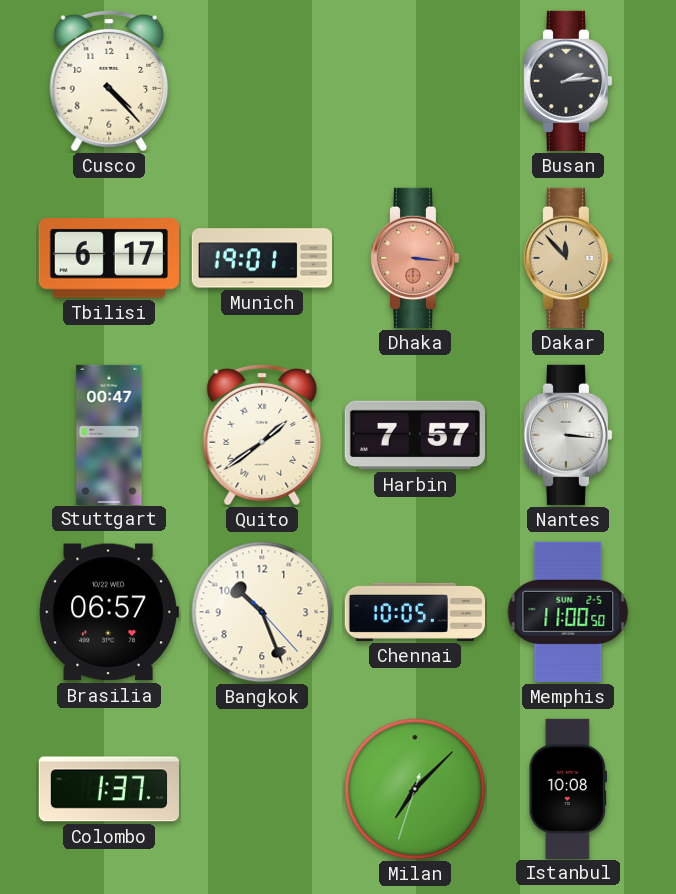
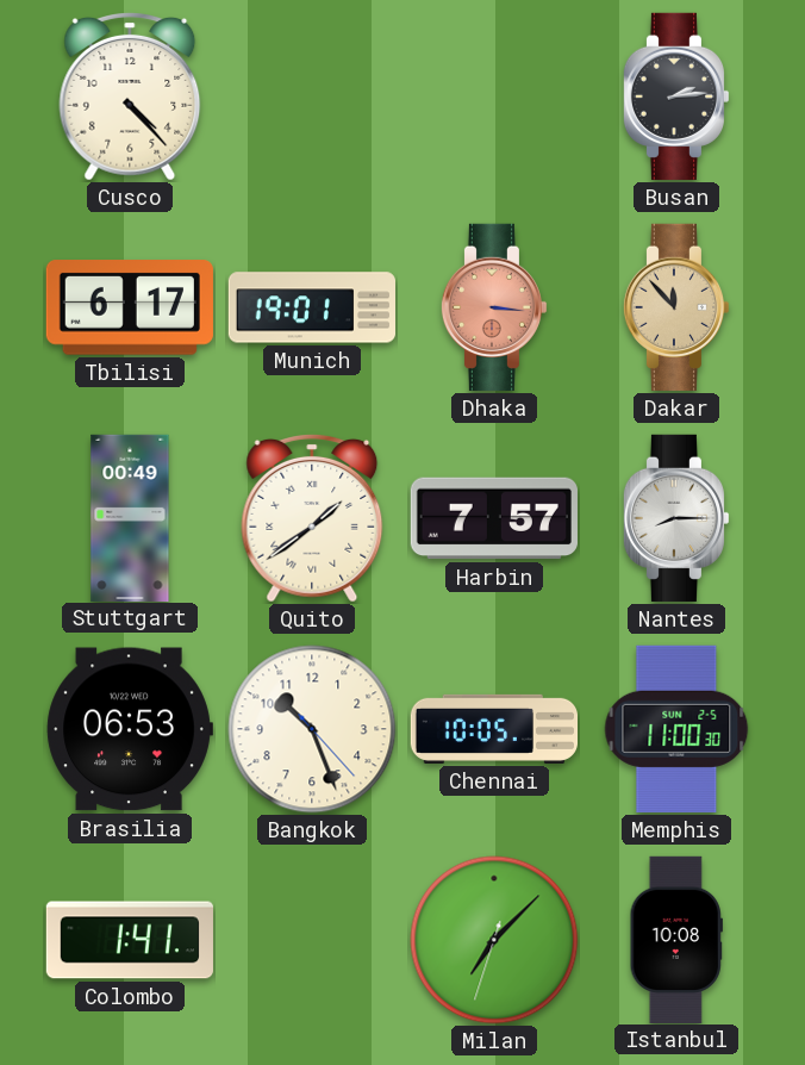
Stuttgart: 00:47 -> 00:49
Nantes: 3:16 -> 8:15
Brasilia: 06:57 -> 06:53
Memphis: 11:00:50 -> 11:00:30
Colombo: 1:37 -> 1:41
